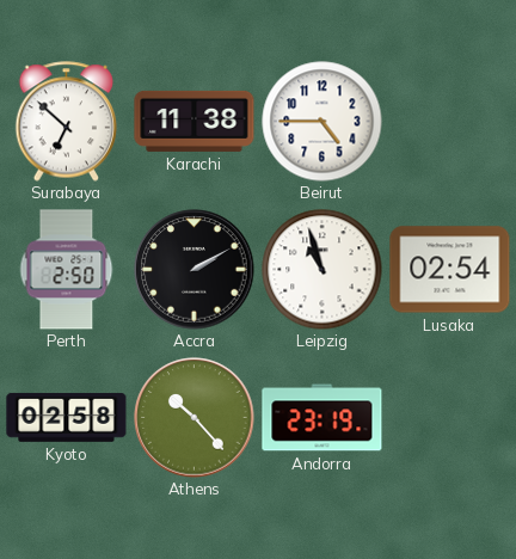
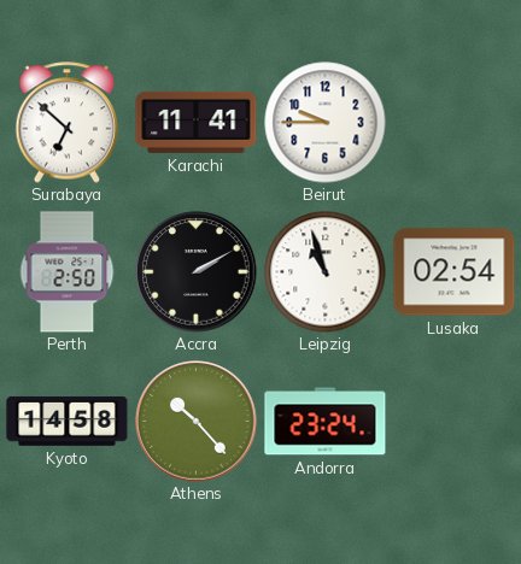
Karachi: 11:38 -> 11:41
Beirut: 4:45 -> 9:45
Kyoto: 02:58 -> 14:58
Andorra: 23:19 -> 23:24
